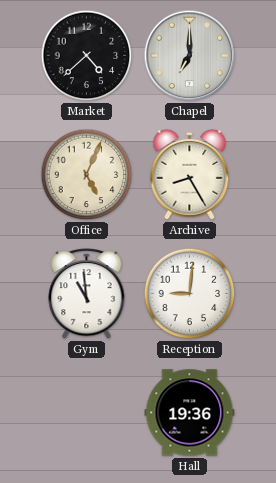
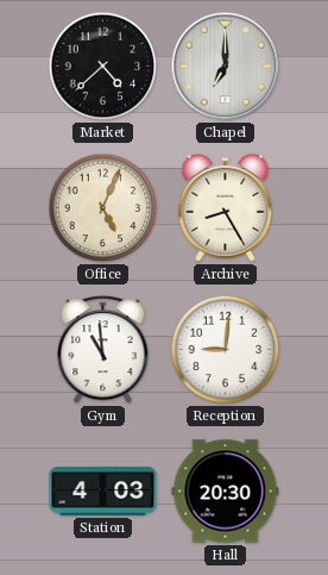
Station: none -> 4:03
Hall: 19:36 -> 20:30
